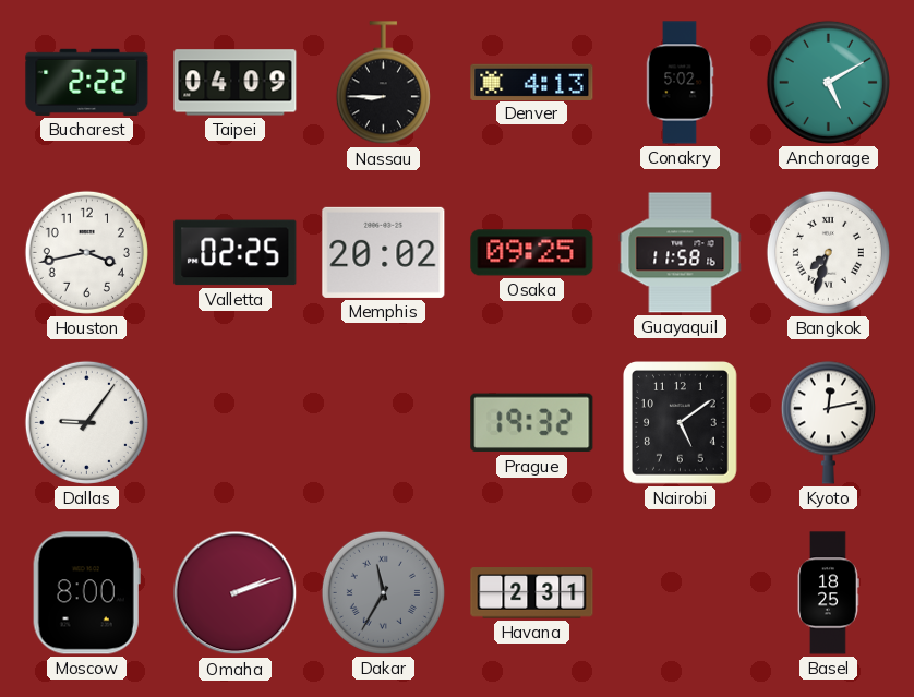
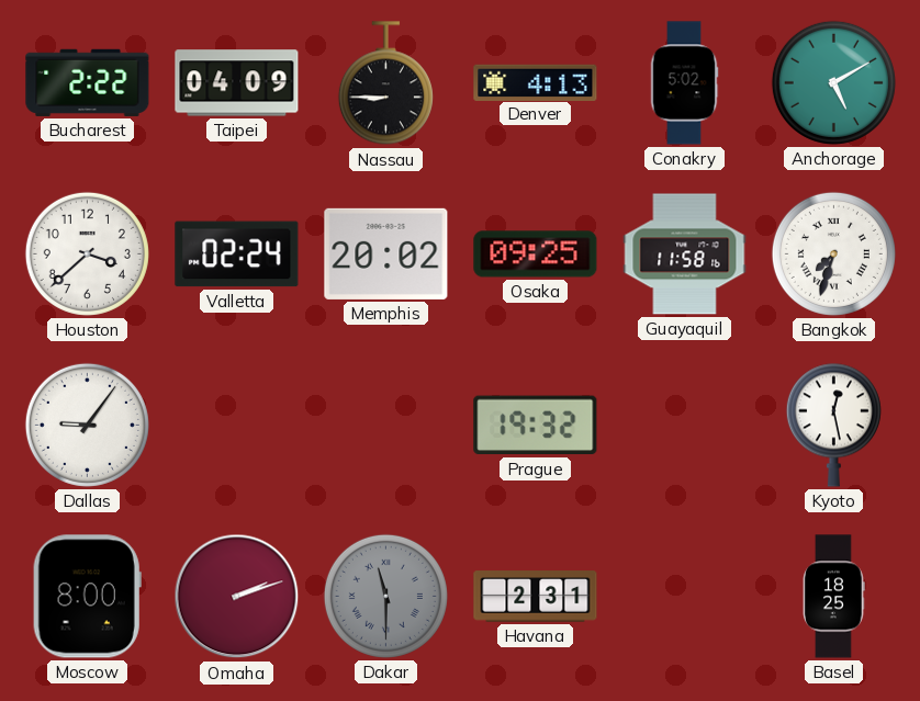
Houston: 3:43 -> 3:38
Valletta: 02:25 -> 02:24
Nairobi: 5:09 -> none
Kyoto: 12:13 -> 12:28
Dakar: 11:35 -> 11:30
